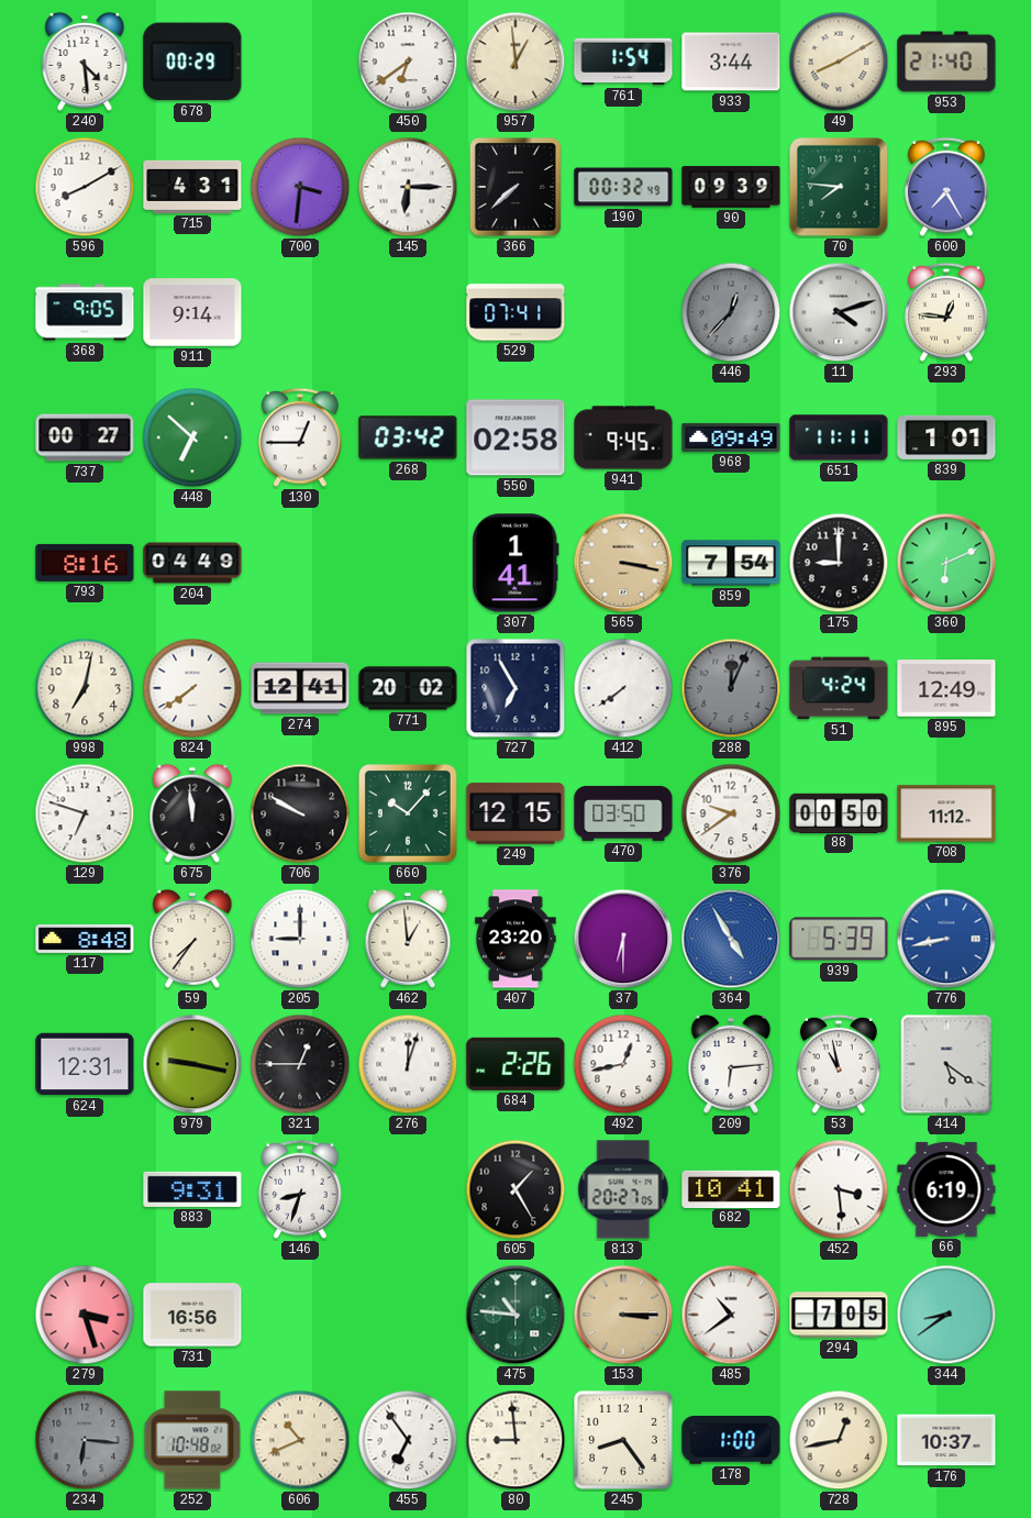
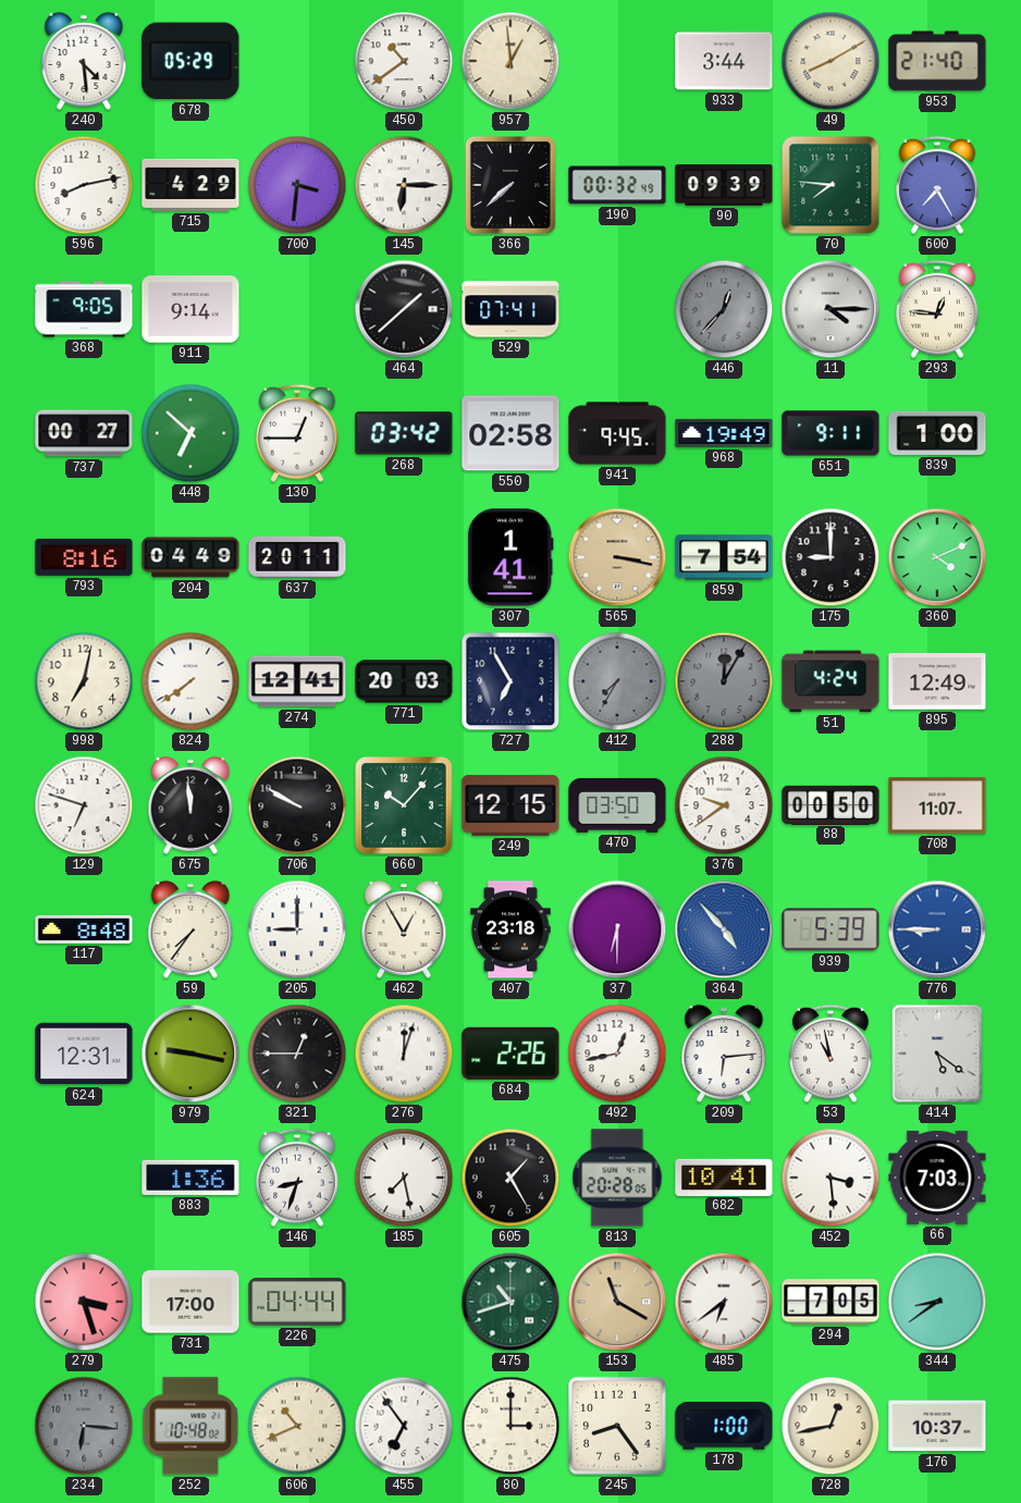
678: 00:29 -> 05:29
450: 6:39 -> 10:39
761: 1:54 -> none
596: 8:10 -> 8:13
715: 4:31 -> 4:29
464: none -> 1:38
11: 4:12 -> 4:15
968: 09:49 -> 19:49
651: 11:11 -> 9:11
839: 1:01 -> 1:00
637: none -> 20:11
360: 6:11 -> 4:11
771: 20:02 -> 20:03
412: 7:39 -> 7:35
412 dial: white -> grey
288: 12:04 -> 12:05
708: 11:12 -> 11:07
462: 12:59 -> 12:55
407: 23:20 -> 23:18
364: 4:55 -> 4:53
776: 8:43 -> 8:45
883: 9:31 -> 1:36
185: none -> 7:28
813: 20:27 -> 20:28
66: 6:19 -> 7:03
731: 16:56 -> 17:00
226: none -> 04:44
475: 10:46 -> 10:42
153: 3:15 -> 11:20
485: 10:39 -> 6:39
80: 8:59 -> 3:00
